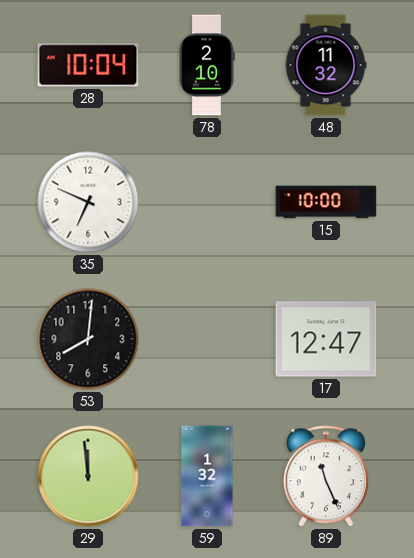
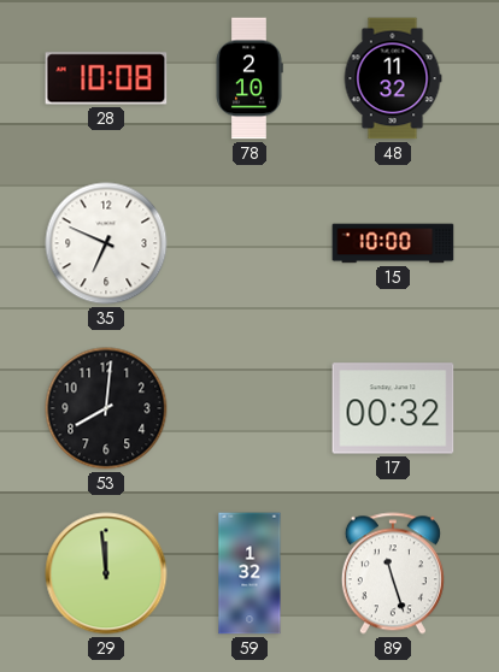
28: 10:04 -> 10:08
17: 12:47 -> 00:32
89: 11:26 -> 11:27
